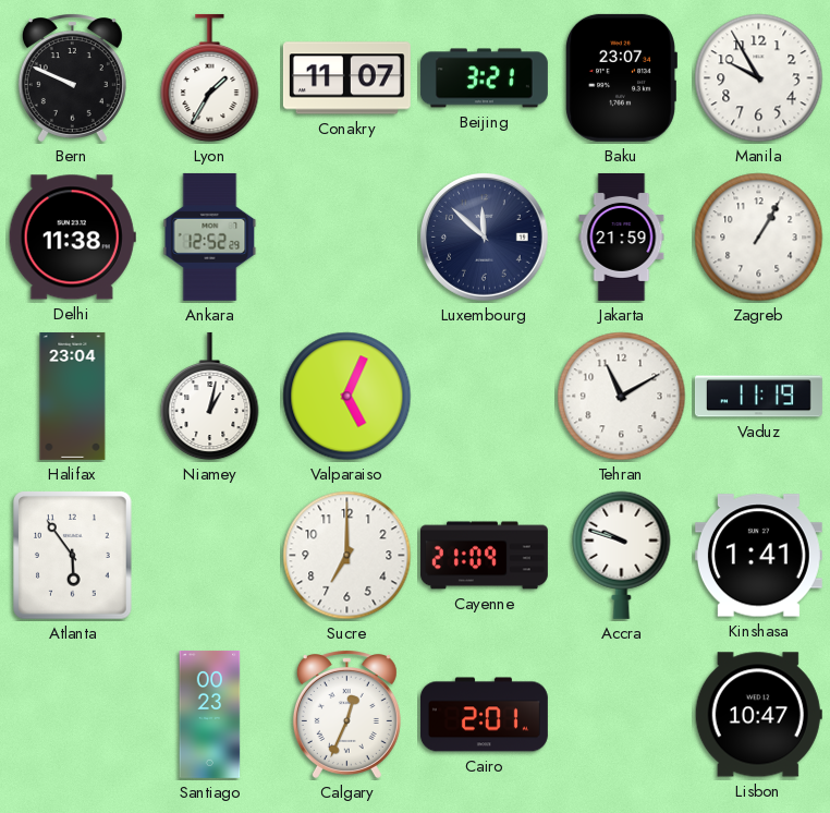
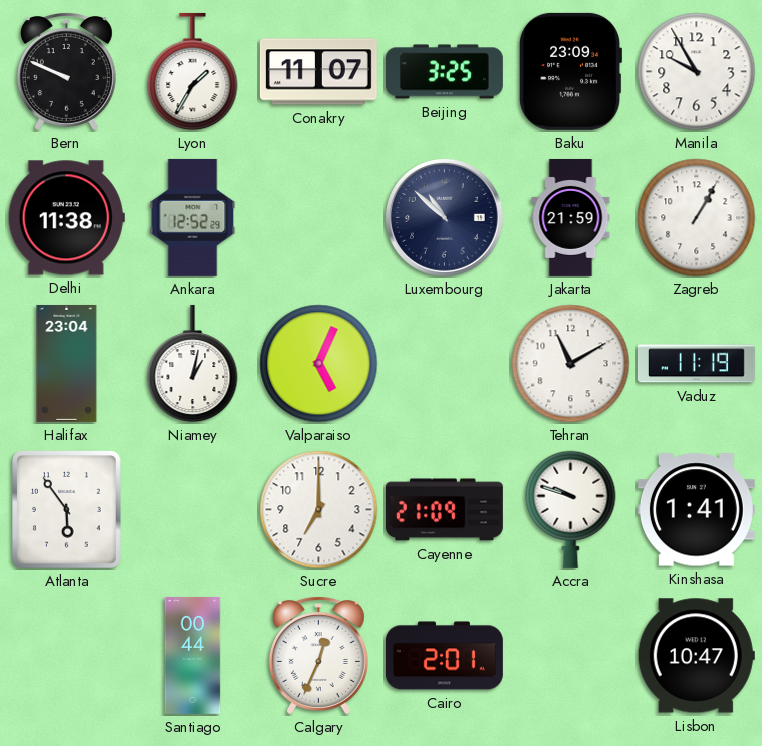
Beijing: 3:21 -> 3:25
Baku: 23:07 -> 23:09
Luxembourg: 11:52 -> 10:52
Santiago: 00:23 -> 00:44
